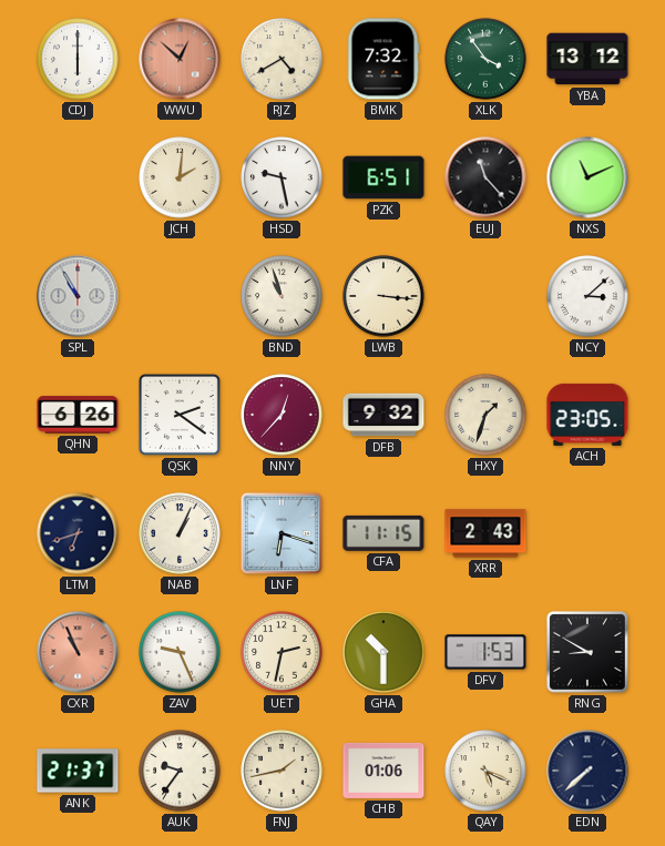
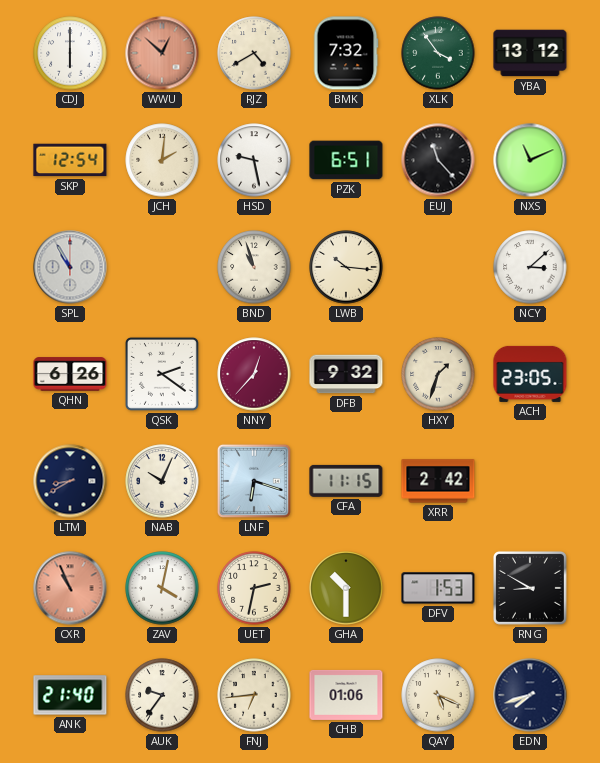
SKP: none -> 12:54
LWB: 3:16 -> 10:16
LTM: 6:42 -> 8:40
NAB: 1:04 -> 10:04
XRR: 2:43 -> 2:42
ZAV: 9:26 -> 4:02
ANK: 21:37 -> 21:40
FNJ: 1:43 -> 6:44
EDN: 7:38 -> 7:42
